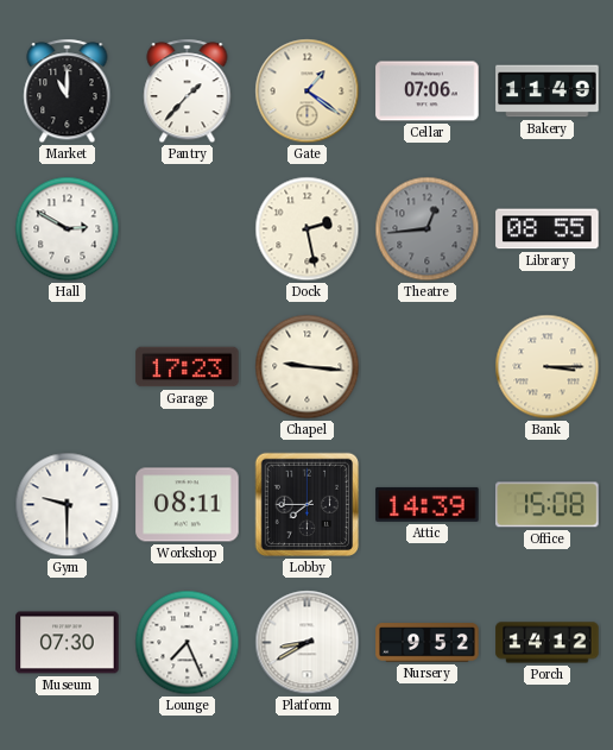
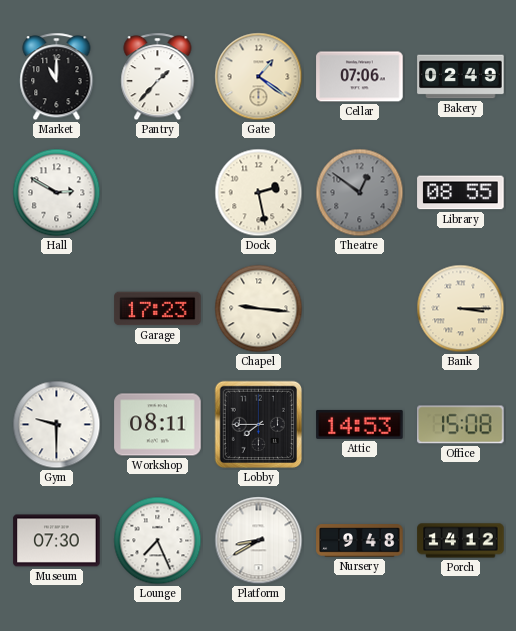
Bakery: 11:49 -> 02:49
Theatre: 12:44 -> 12:51
Attic: 14:39 -> 14:53
Nursery: 9:52 -> 9:48
